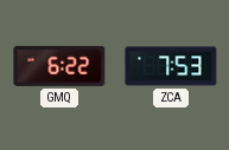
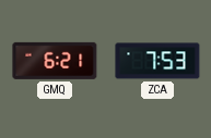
GMQ: 6:22 -> 6:21
